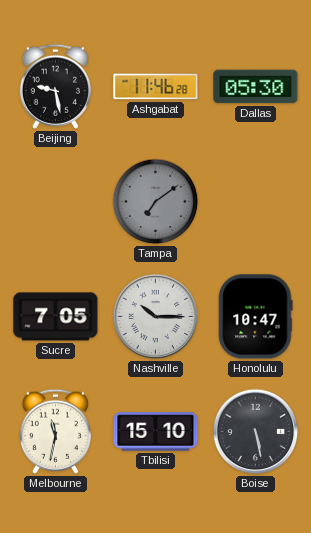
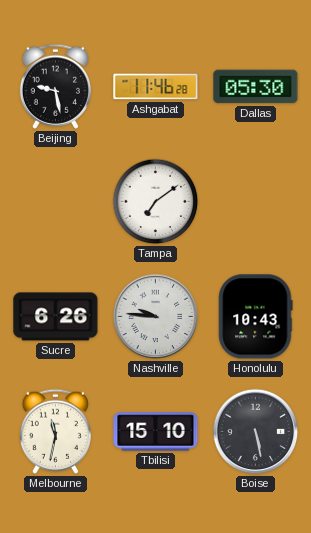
Tampa dial: grey -> white
Sucre: 7:05 -> 6:26
Nashville: 10:15 -> 9:46
Honolulu: 10:47 -> 10:43
